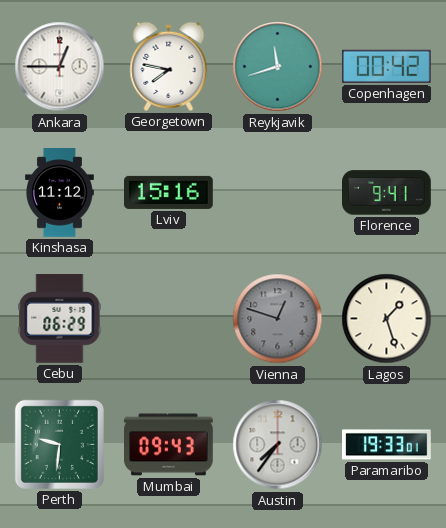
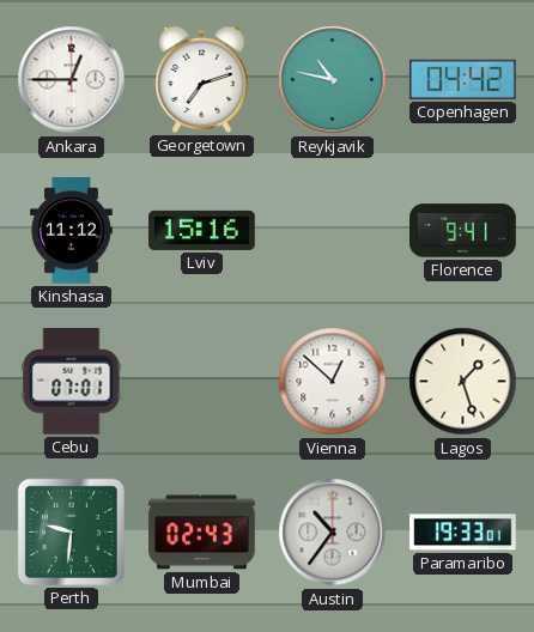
Georgetown: 7:47 -> 7:12
Reykjavik: 11:42 -> 10:47
Copenhagen: 00:42 -> 04:42
Cebu: 06:29 -> 07:01
Vienna: 12:48 -> 12:52
Vienna dial: grey -> white
Mumbai: 09:43 -> 02:43
Austin: 7:36 -> 10:36
